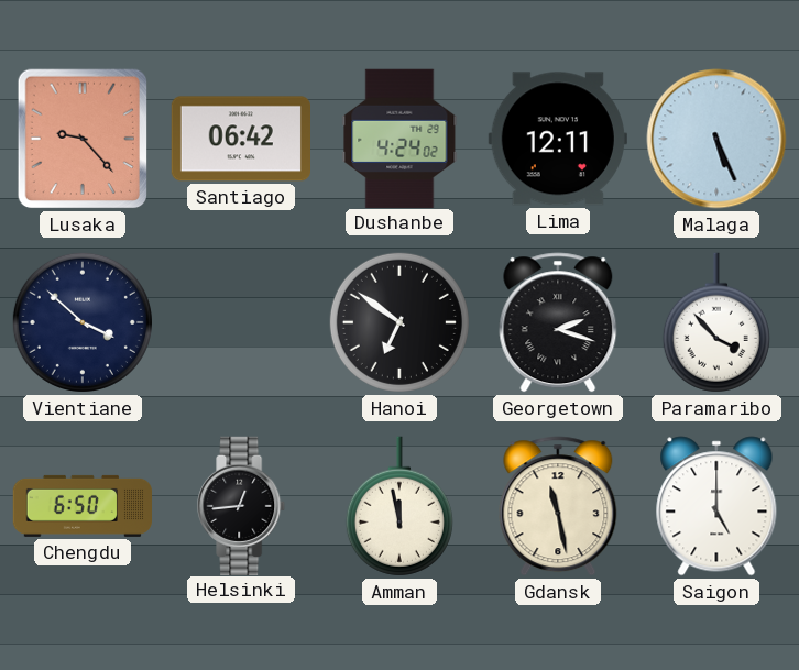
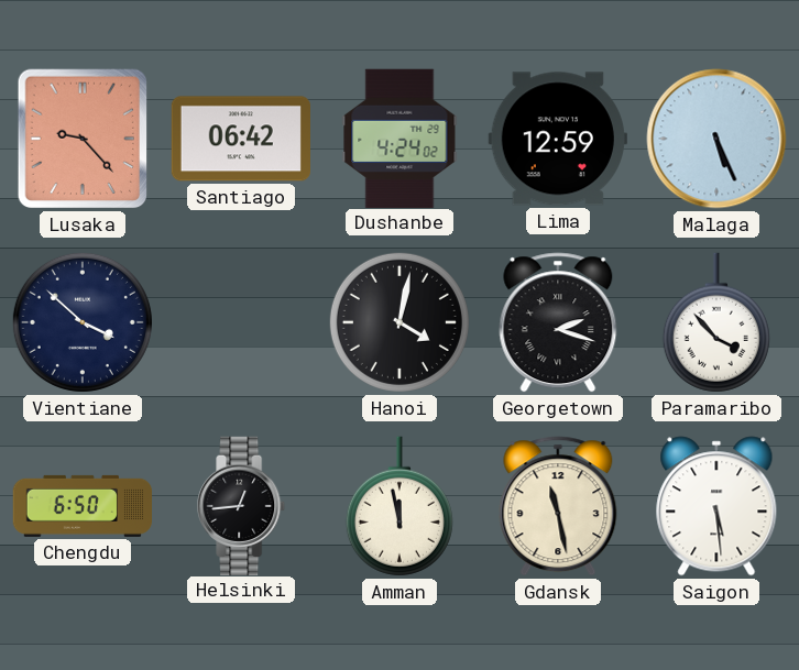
Lima: 12:11 -> 12:59
Hanoi: 6:51 -> 4:02
Saigon: 5:00 -> 5:29
